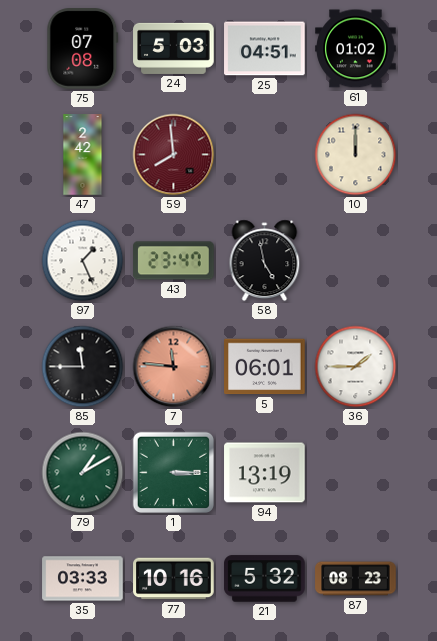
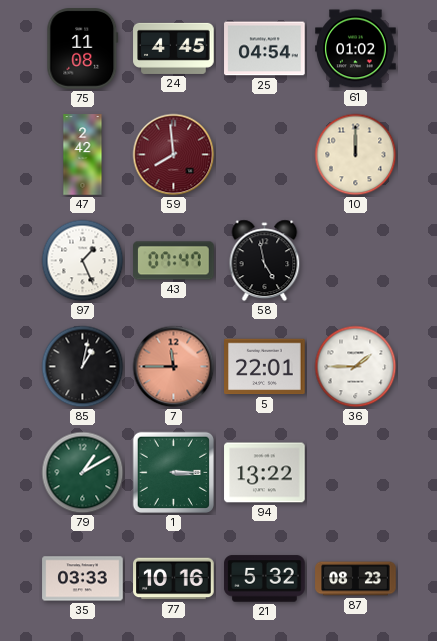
75: 07:08 -> 11:08
24: 5:03 -> 4:45
25: 04:51 -> 04:54
43: 23:47 -> 07:47
85: 11:45 -> 1:02
7: 11:46 -> 11:45
5: 06:01 -> 22:01
94: 13:19 -> 13:22
